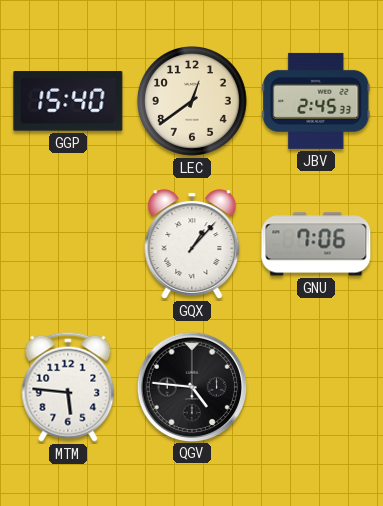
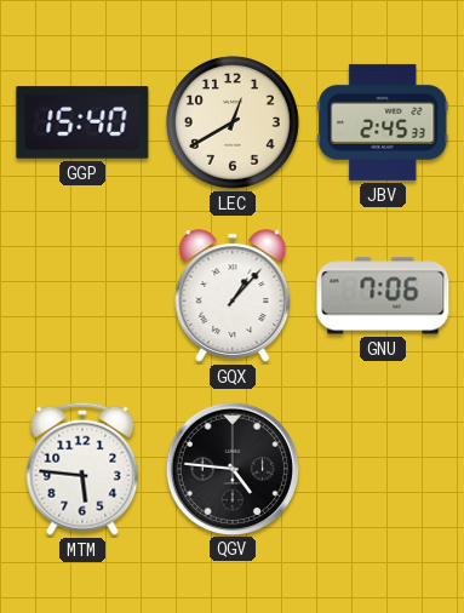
LEC: 12:39 -> 12:40
